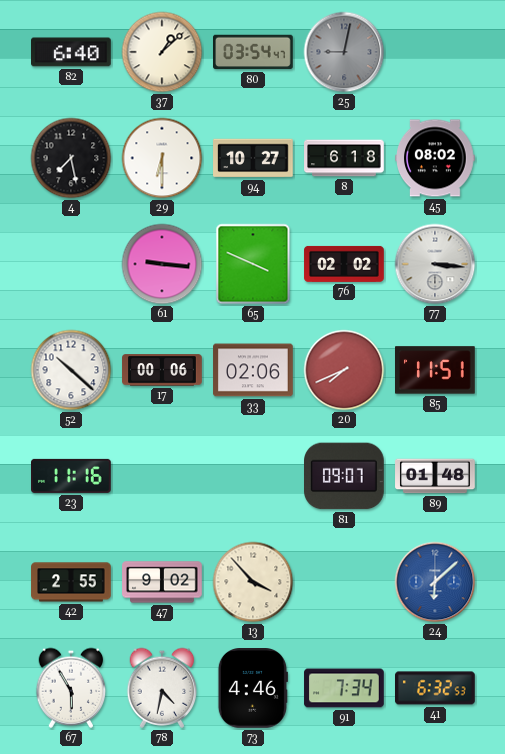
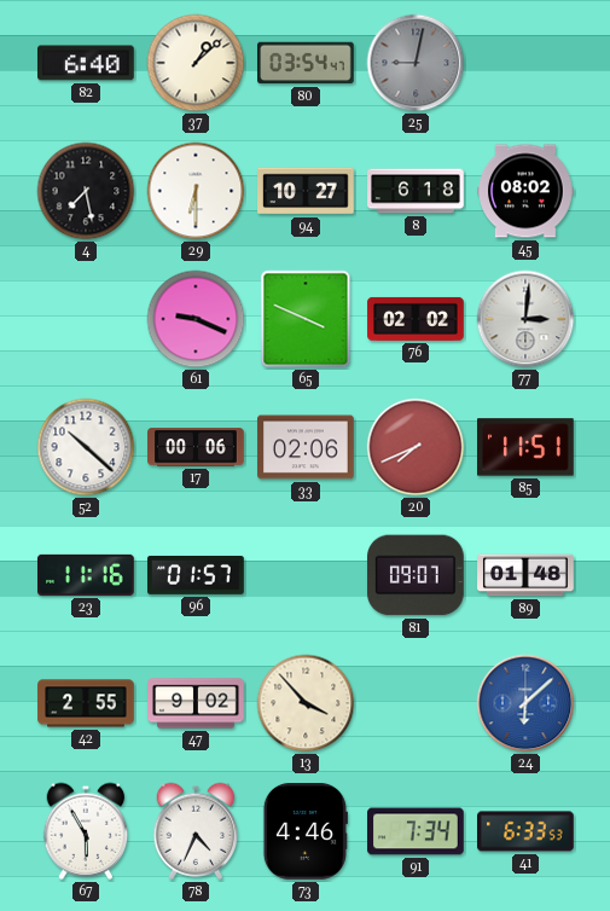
61: 9:16 -> 9:19
77: 3:16 -> 3:01
96: none -> 01:57
78: 4:32 -> 4:34
41: 6:32 -> 6:33
